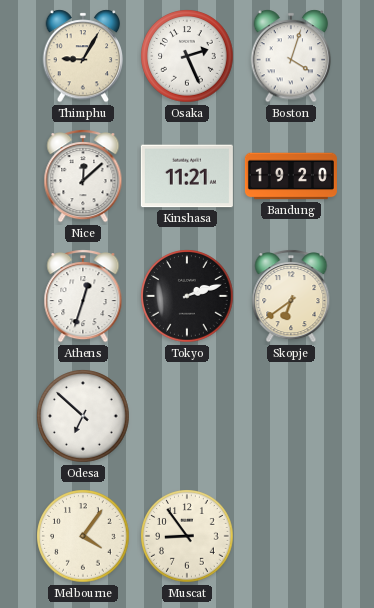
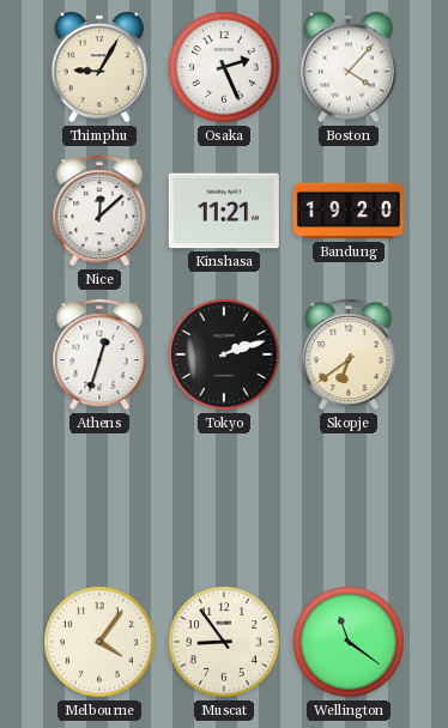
Boston: 4:03 -> 4:07
Odesa: 6:52 -> none
Wellington: none -> 11:21
